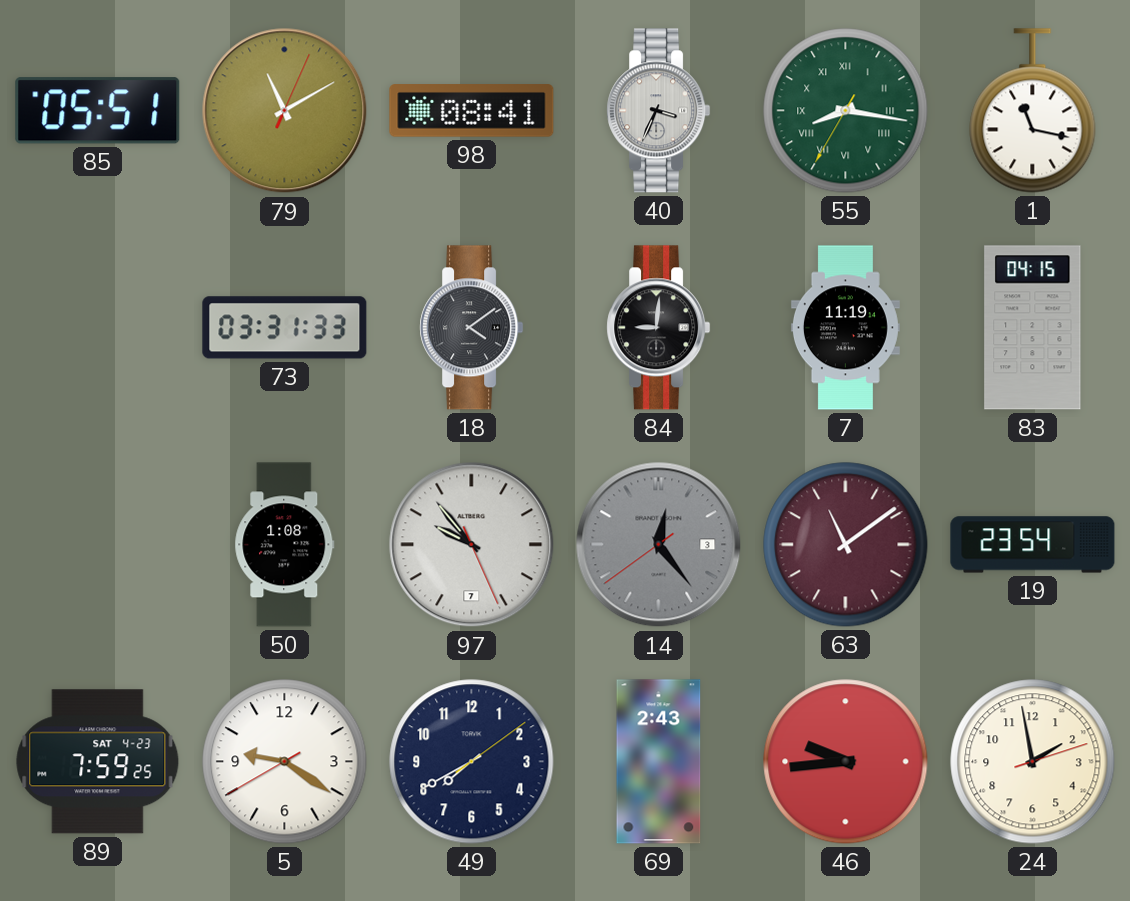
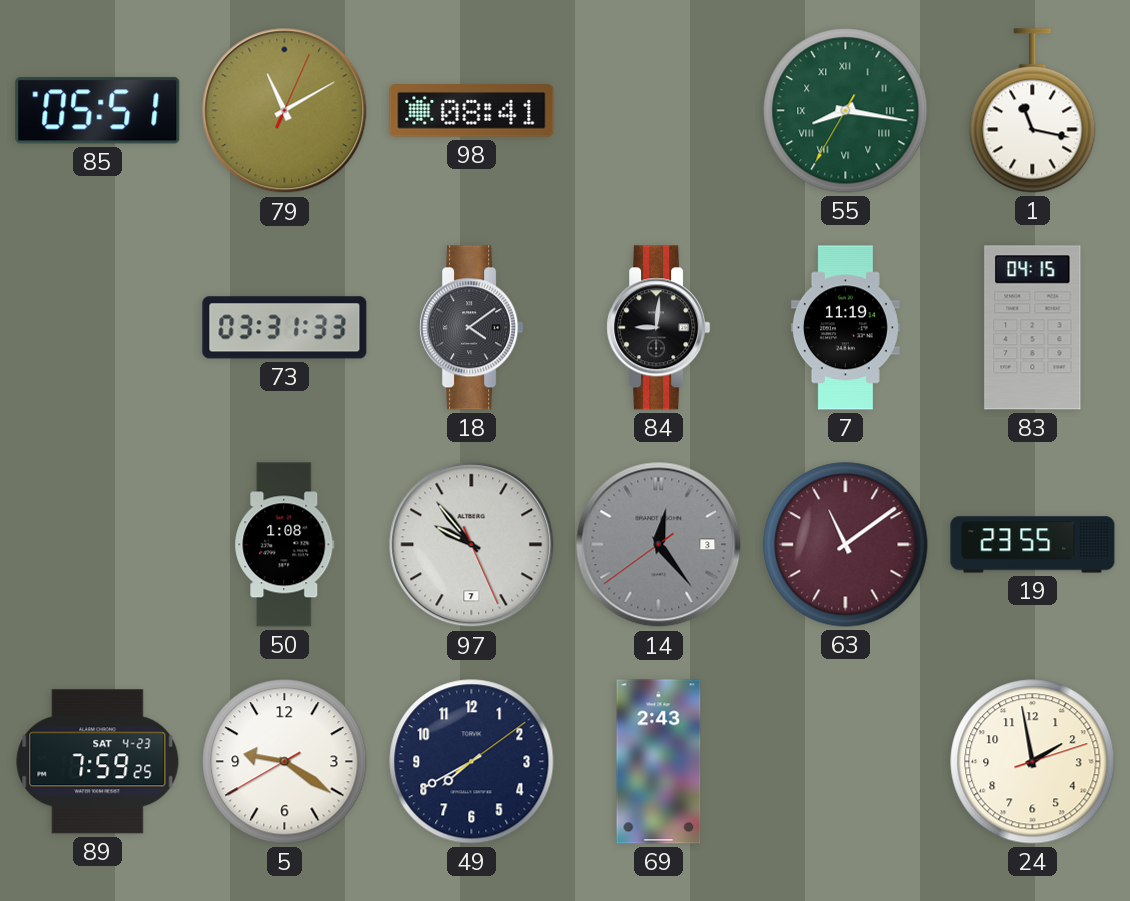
40: 3:34 -> none
19: 23:54 -> 23:55
46: 9:44 -> none
